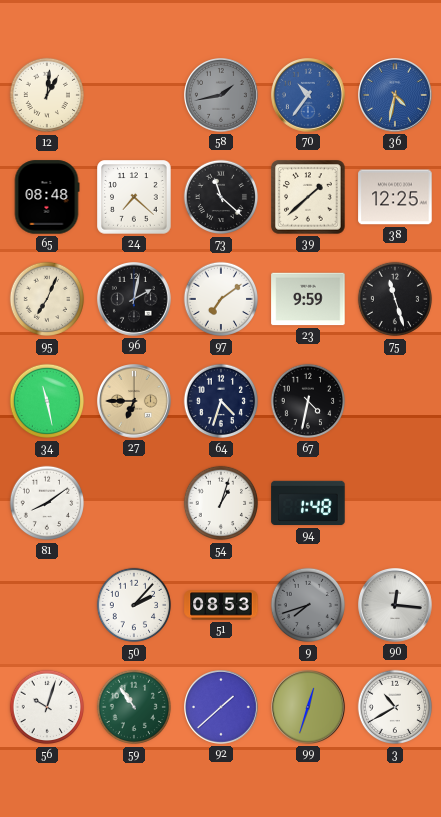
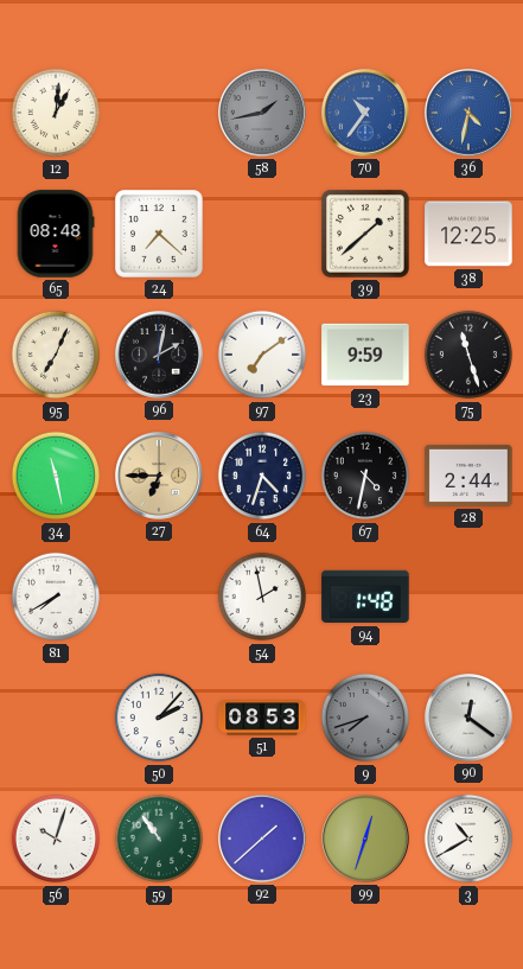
73: 11:22 -> none
28: none -> 2:44
81: 8:09 -> 7:40
54: 1:03 -> 1:58
90: 12:16 -> 12:21
